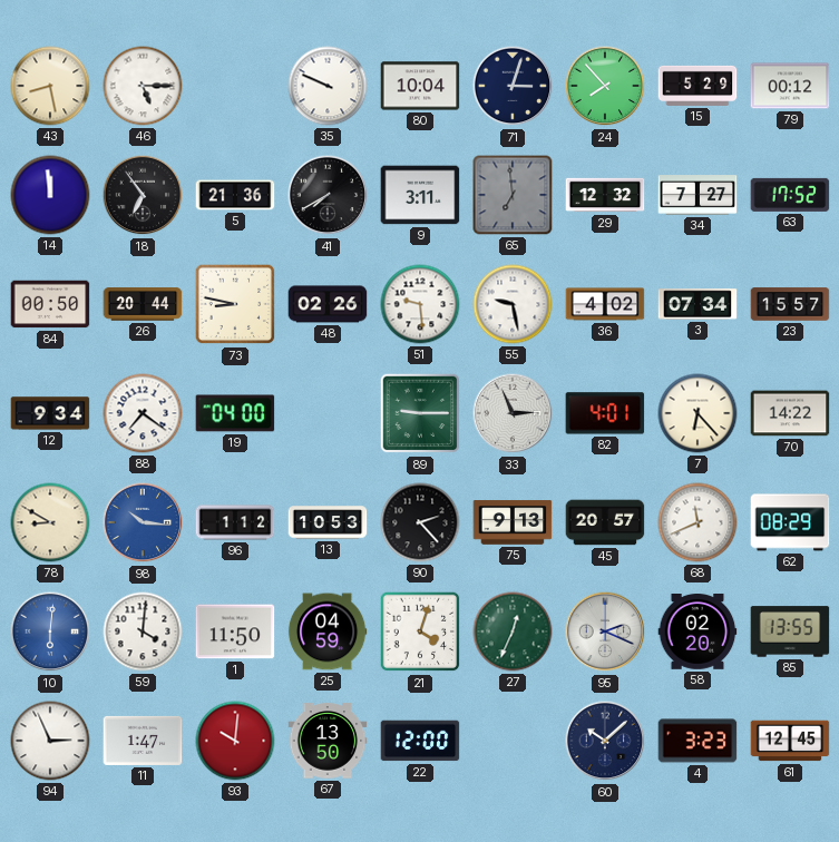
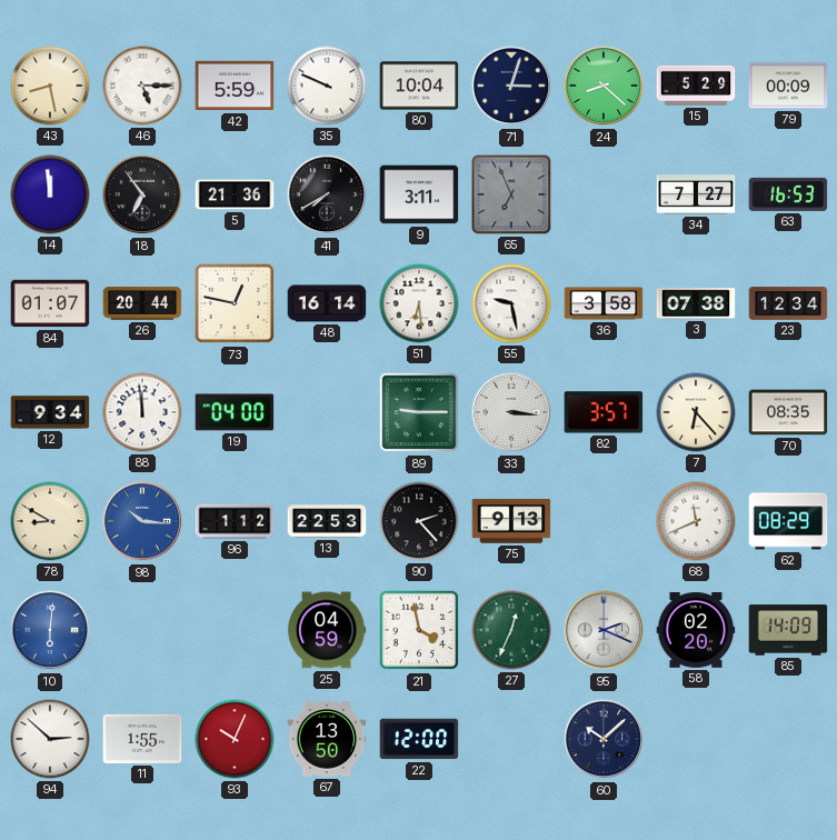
42: none -> 5:59
24: 7:53 -> 8:22
79: 00:12 -> 00:09
65: 6:59 -> 6:56
29: 12:32 -> none
63: 17:52 -> 16:53
84: 00:50 -> 01:07
73: 8:47 -> 12:47
48: 02:26 -> 16:14
51: 9:29 -> 6:29
36: 4:02 -> 3:58
3: 07:34 -> 07:38
23: 15:57 -> 12:34
88: 7:21 -> 11:59
33: 2:56 -> 3:16
82: 4:01 -> 3:57
70: 14:22 -> 08:35
13: 10:53 -> 22:53
45: 20:57 -> none
59: 4:01 -> none
1: 11:50 -> none
21: 4:03 -> 3:58
85: 13:55 -> 14:09
94: 2:56 -> 2:52
11: 1:47 -> 1:55
93: 10:01 -> 10:04
4: 3:23 -> none
61: 12:45 -> none
